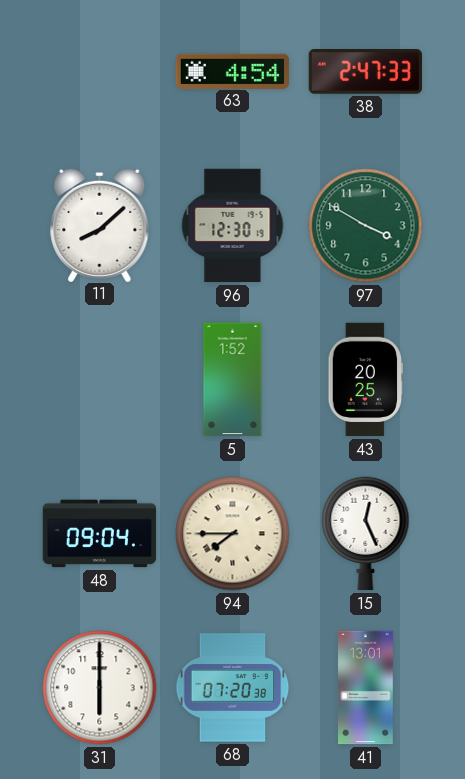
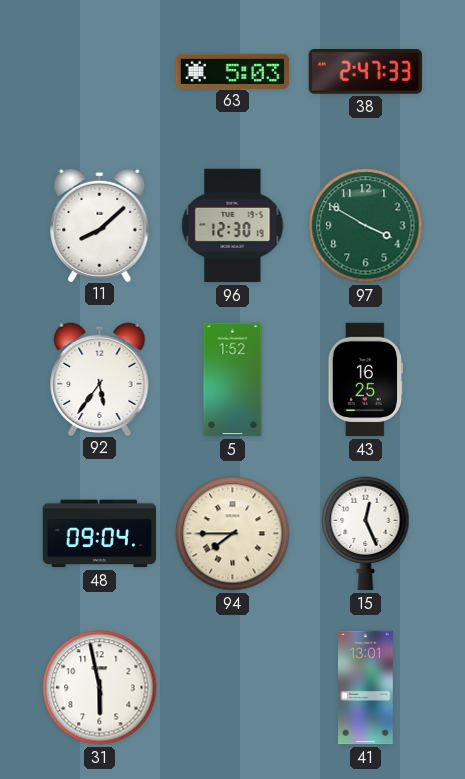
63: 4:54 -> 5:03
92: none -> 5:36
43: 20:25 -> 16:25
31: 6:00 -> 5:58
68: 07:20 -> none
